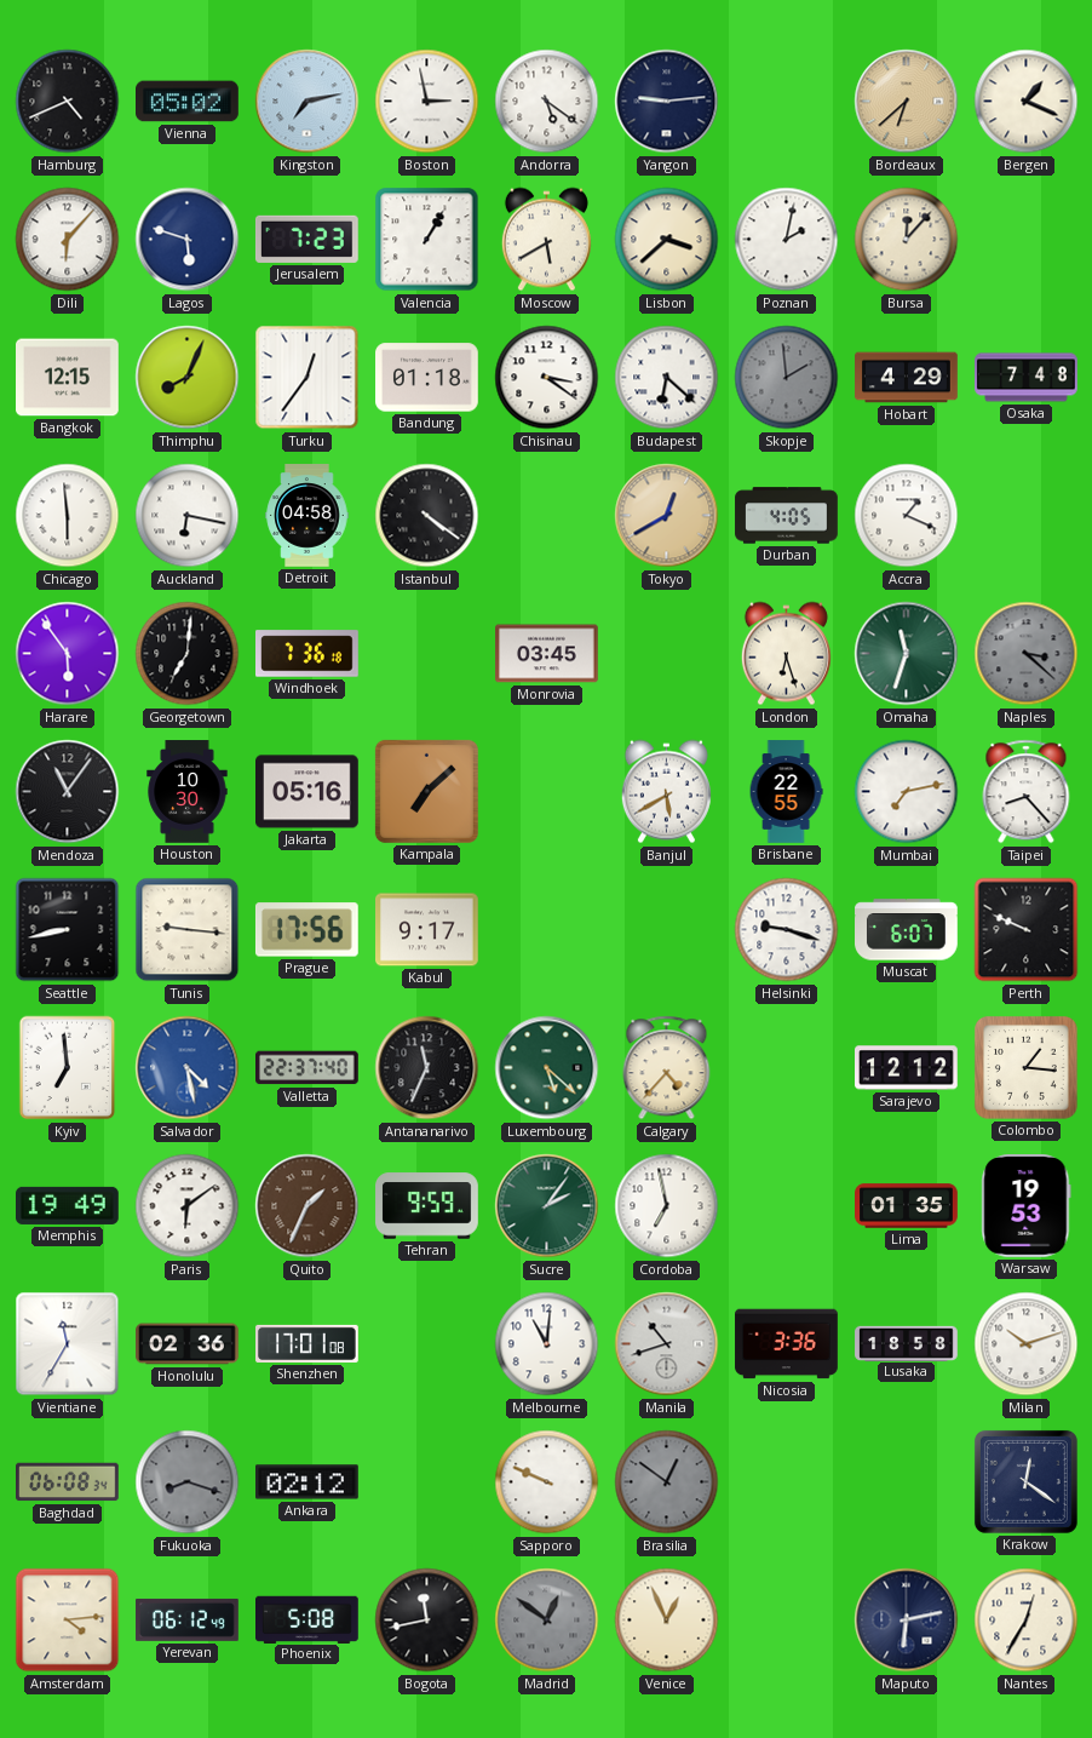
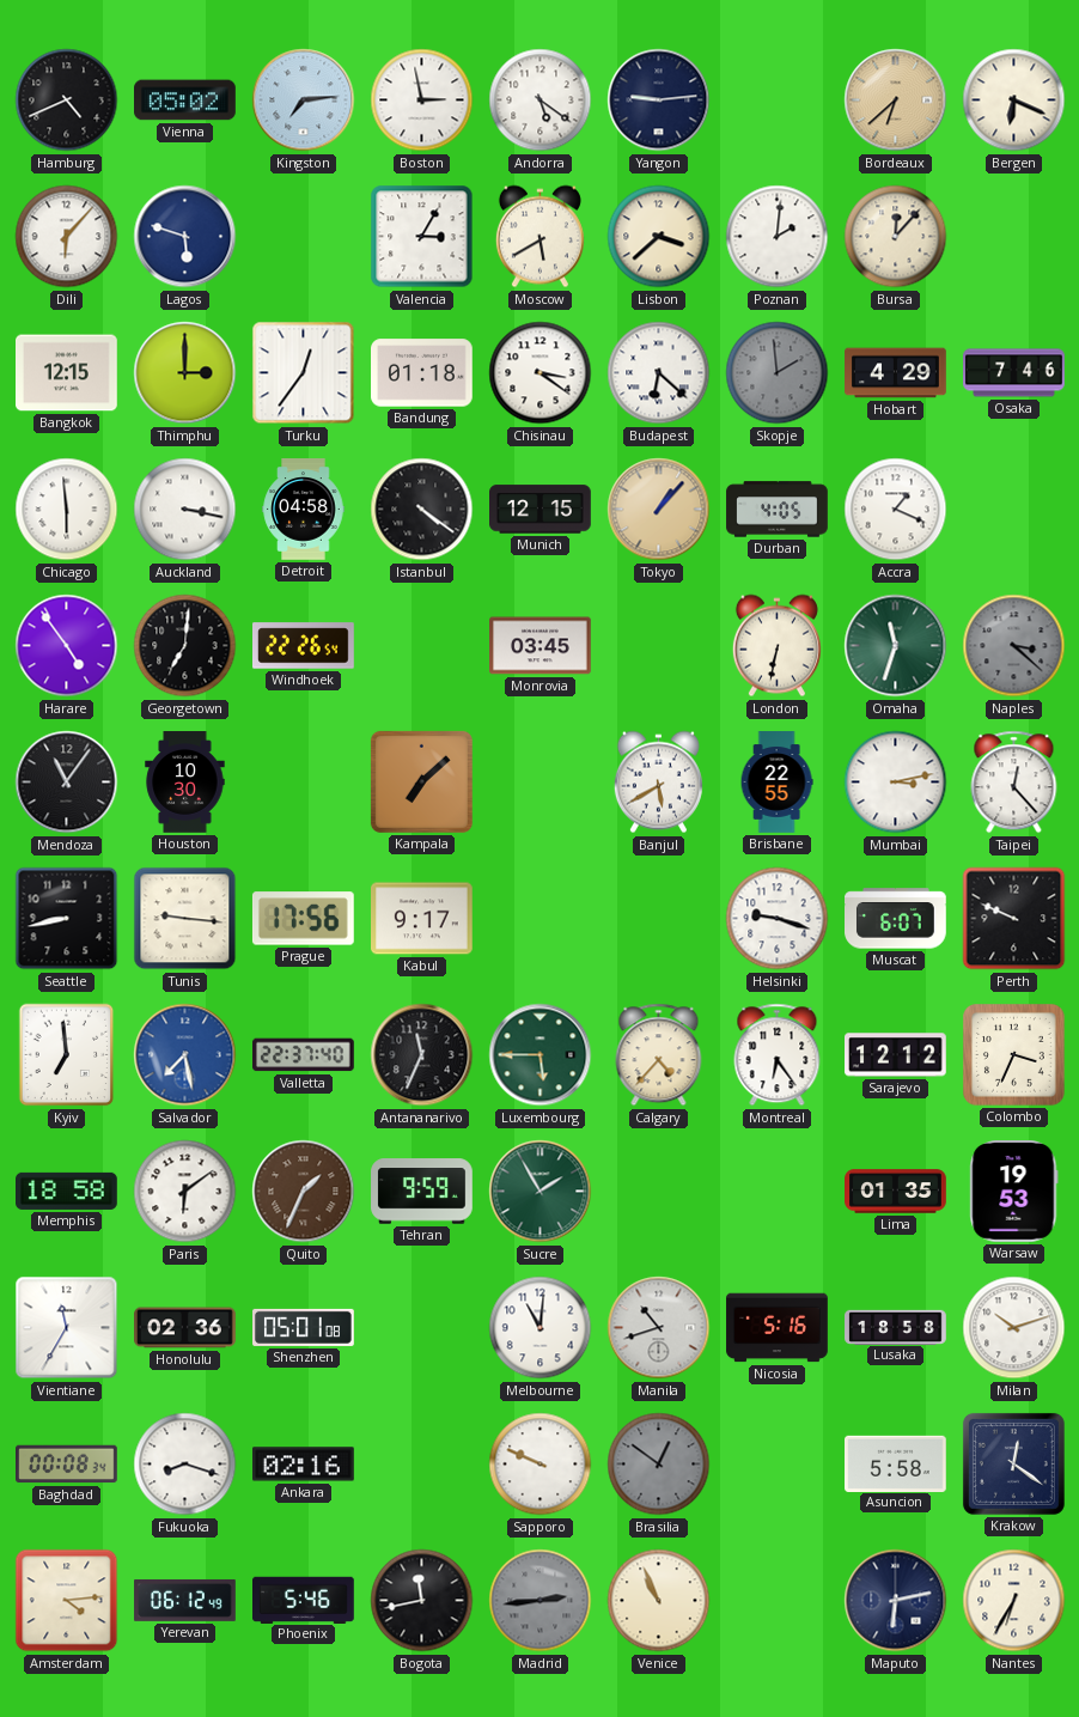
Kingston: 7:13 -> 7:14
Bergen: 1:19 -> 6:19
Jerusalem: 7:23 -> none
Valencia: 1:05 -> 3:05
Poznan: 2:02 -> 2:01
Thimphu: 8:04 -> 3:00
Osaka: 7:48 -> 7:46
Auckland: 6:17 -> 3:17
Munich: none -> 12:15
Tokyo: 12:40 -> 1:07
Harare: 5:54 -> 4:54
Windhoek: 7:36 -> 22:26
London: 6:27 -> 6:32
Jakarta: 05:16 -> none
Mumbai: 7:13 -> 3:13
Taipei: 8:23 -> 12:23
Salvador: 4:28 -> 7:28
Luxembourg: 5:22 -> 5:45
Montreal: none -> 6:24
Colombo: 1:16 -> 3:34
Memphis: 19:49 -> 18:58
Sucre: 2:06 -> 1:55
Cordoba: 6:58 -> none
Shenzhen: 17:01 -> 05:01
Nicosia: 3:36 -> 5:16
Baghdad: 06:08 -> 00:08
Fukuoka dial: grey -> white
Ankara: 02:12 -> 02:16
Asuncion: none -> 5:58
Phoenix: 5:08 -> 5:46
Madrid: 12:51 -> 2:44
Venice: 12:56 -> 10:56
Nantes: 12:35 -> 6:35
